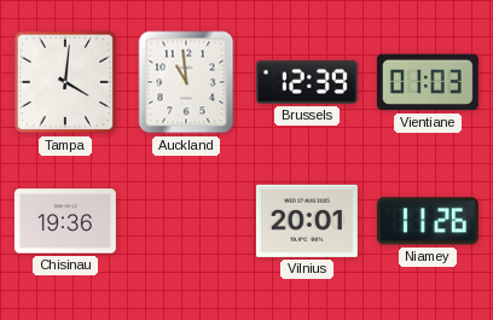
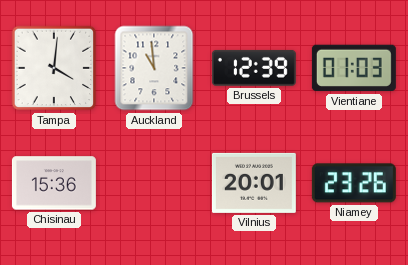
Chisinau: 19:36 -> 15:36
Niamey: 11:26 -> 23:26
